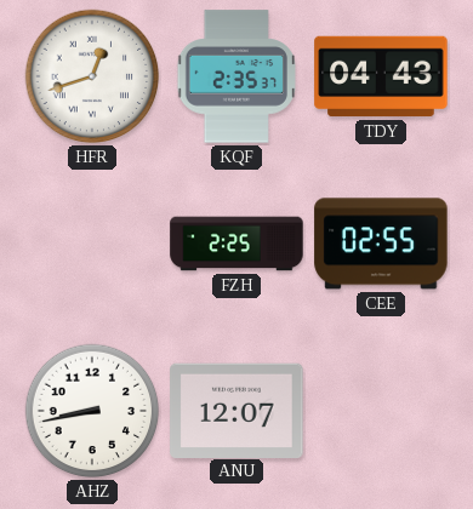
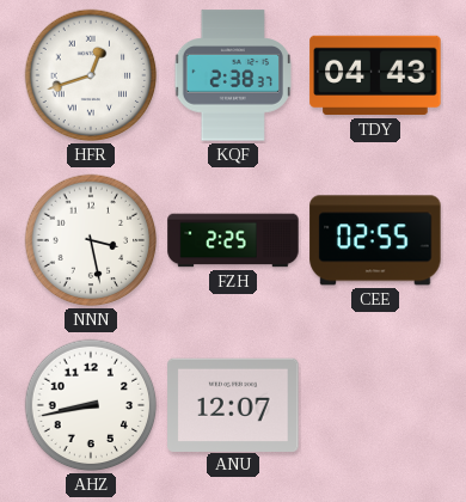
KQF: 2:35 -> 2:38
NNN: none -> 3:28
